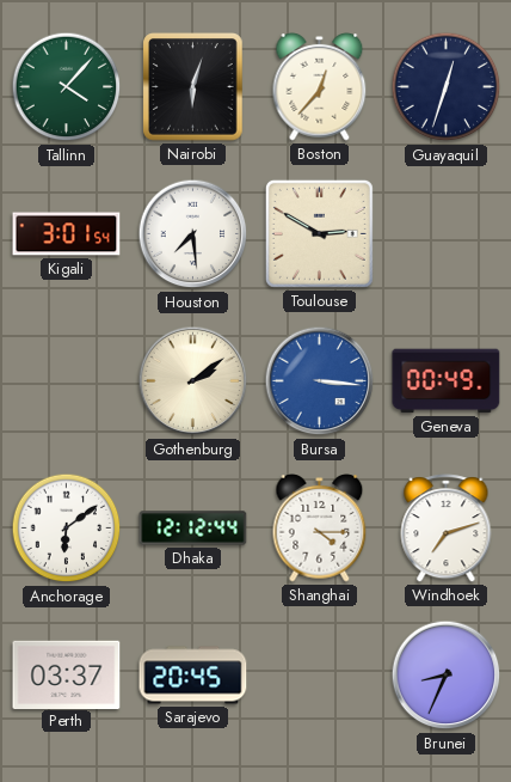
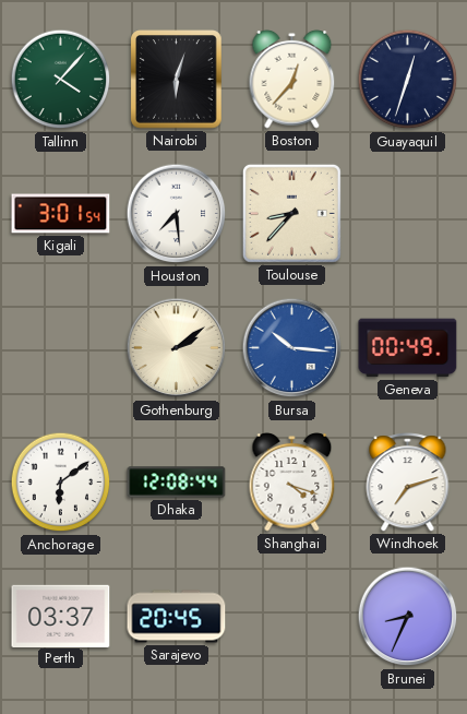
Toulouse: 2:50 -> 8:37
Bursa: 3:16 -> 10:16
Dhaka: 12:12 -> 12:08
Shanghai: 4:15 -> 4:18
